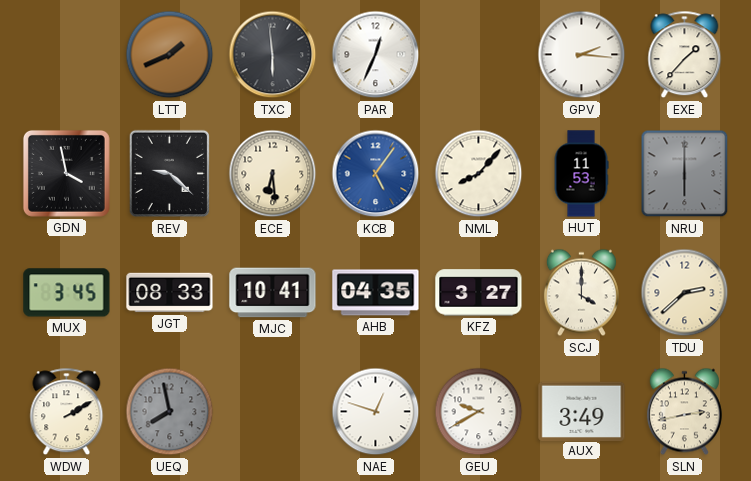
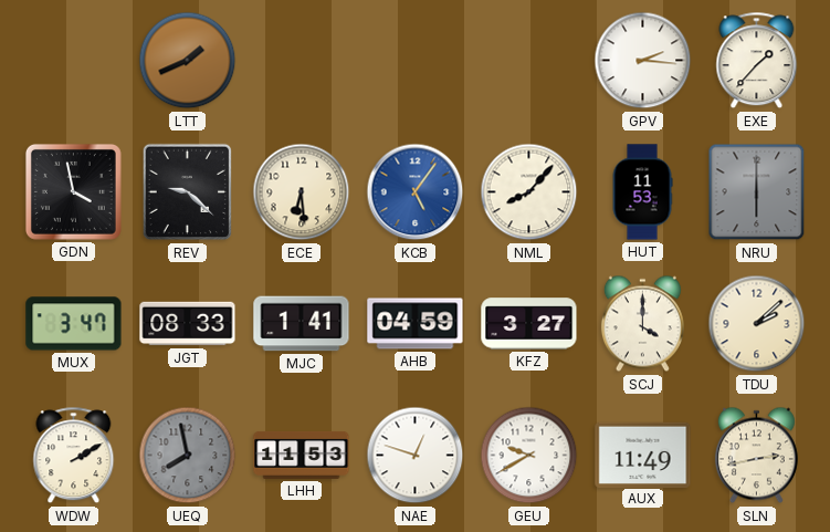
TXC: 5:59 -> none
PAR: 12:34 -> none
MUX: 3:45 -> 3:47
MJC: 10:41 -> 1:41
AHB: 04:35 -> 04:59
TDU: 2:38 -> 2:08
LHH: none -> 11:53
AUX: 3:49 -> 11:49
